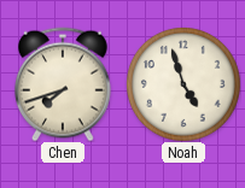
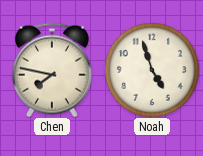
Chen: 7:42 -> 7:47
